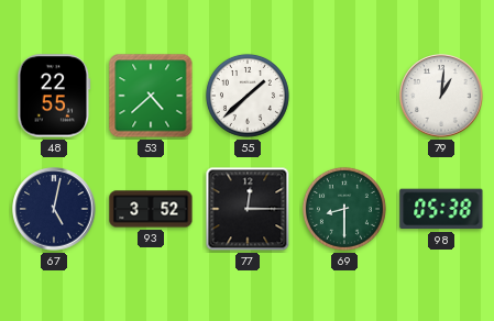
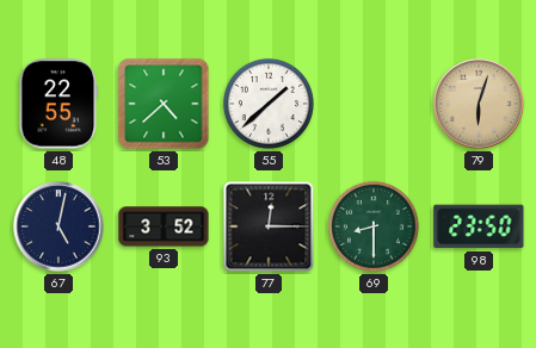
79: 1:01 -> 6:03
79 dial: white -> champagne
98: 05:38 -> 23:50
